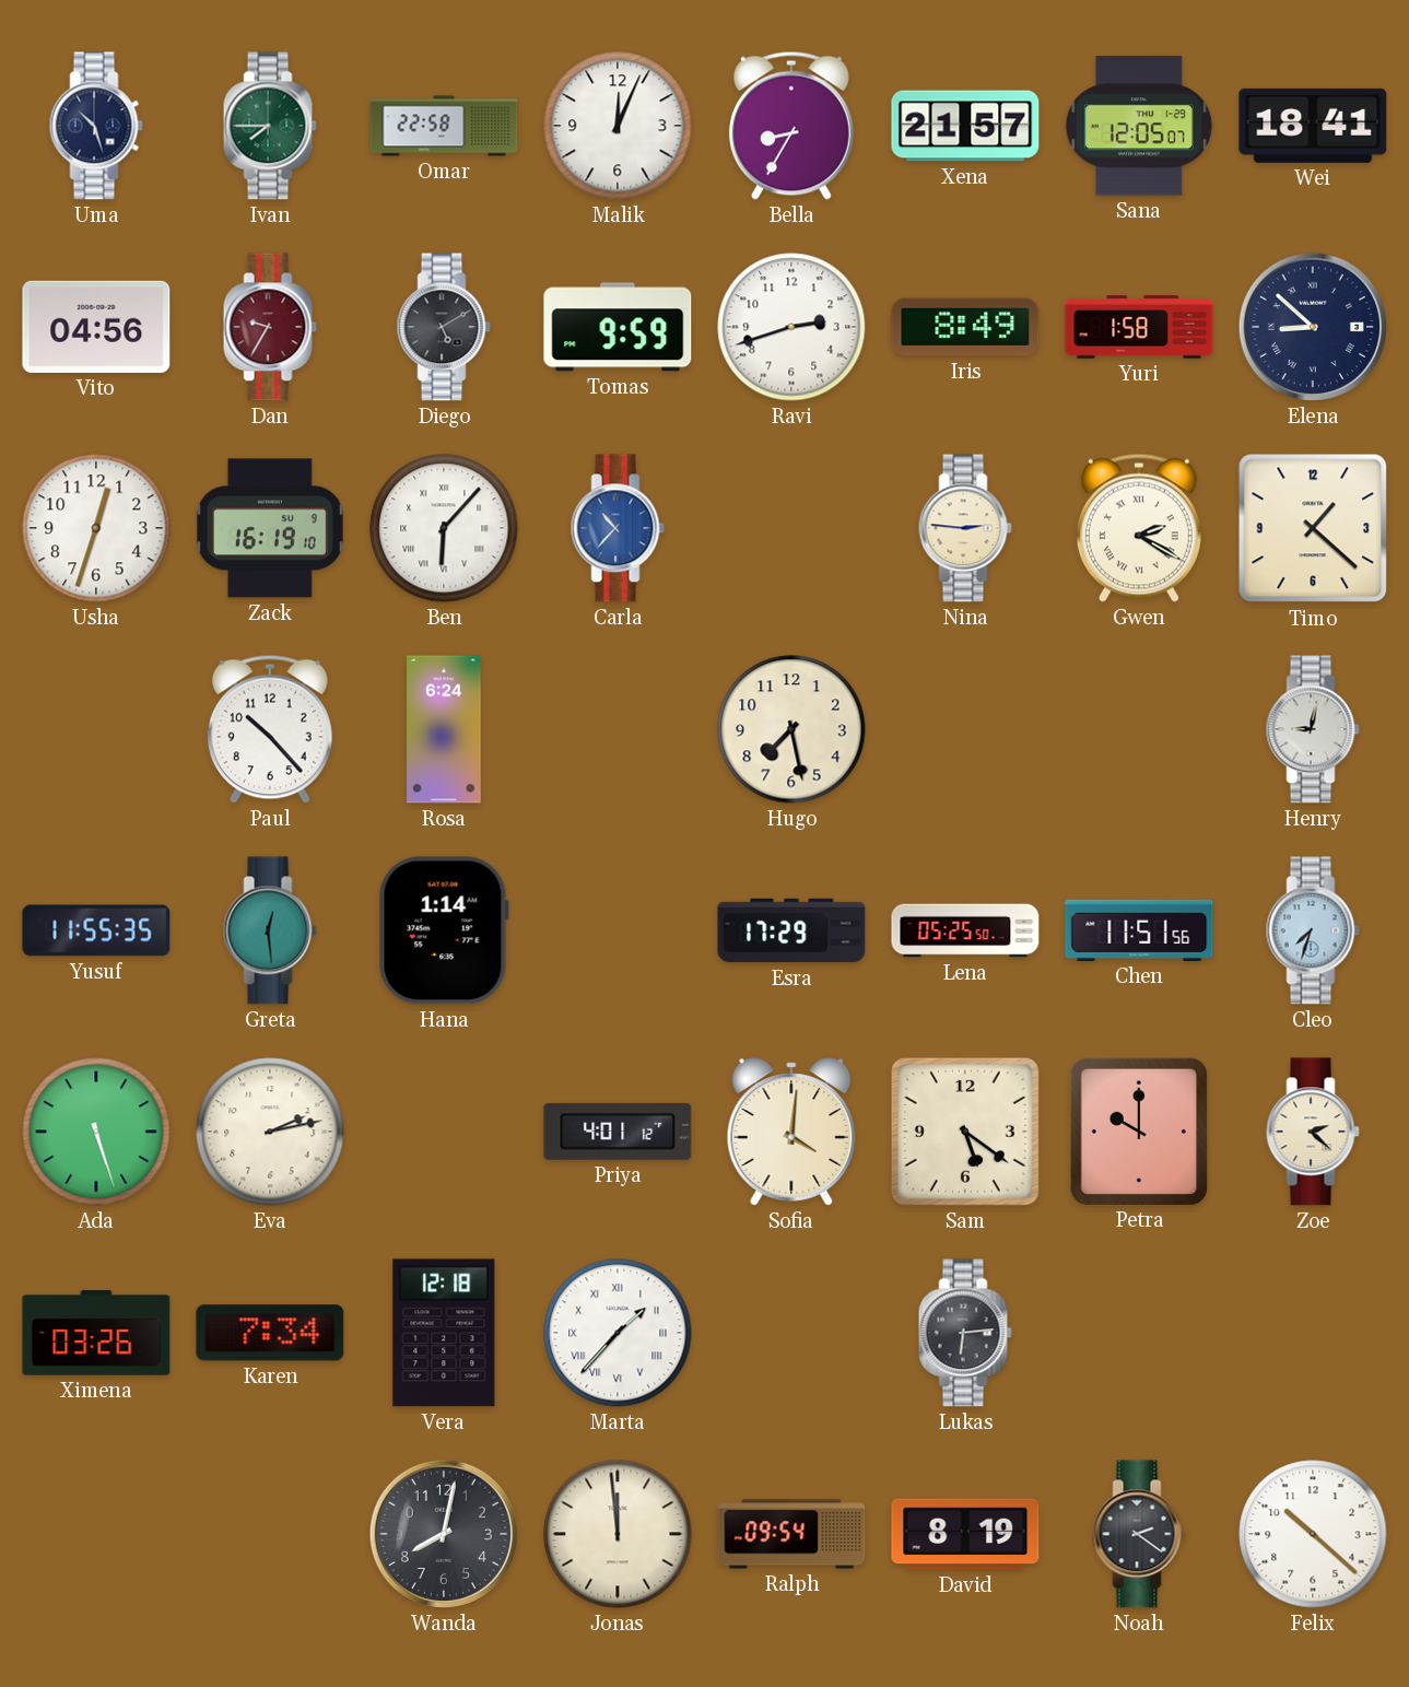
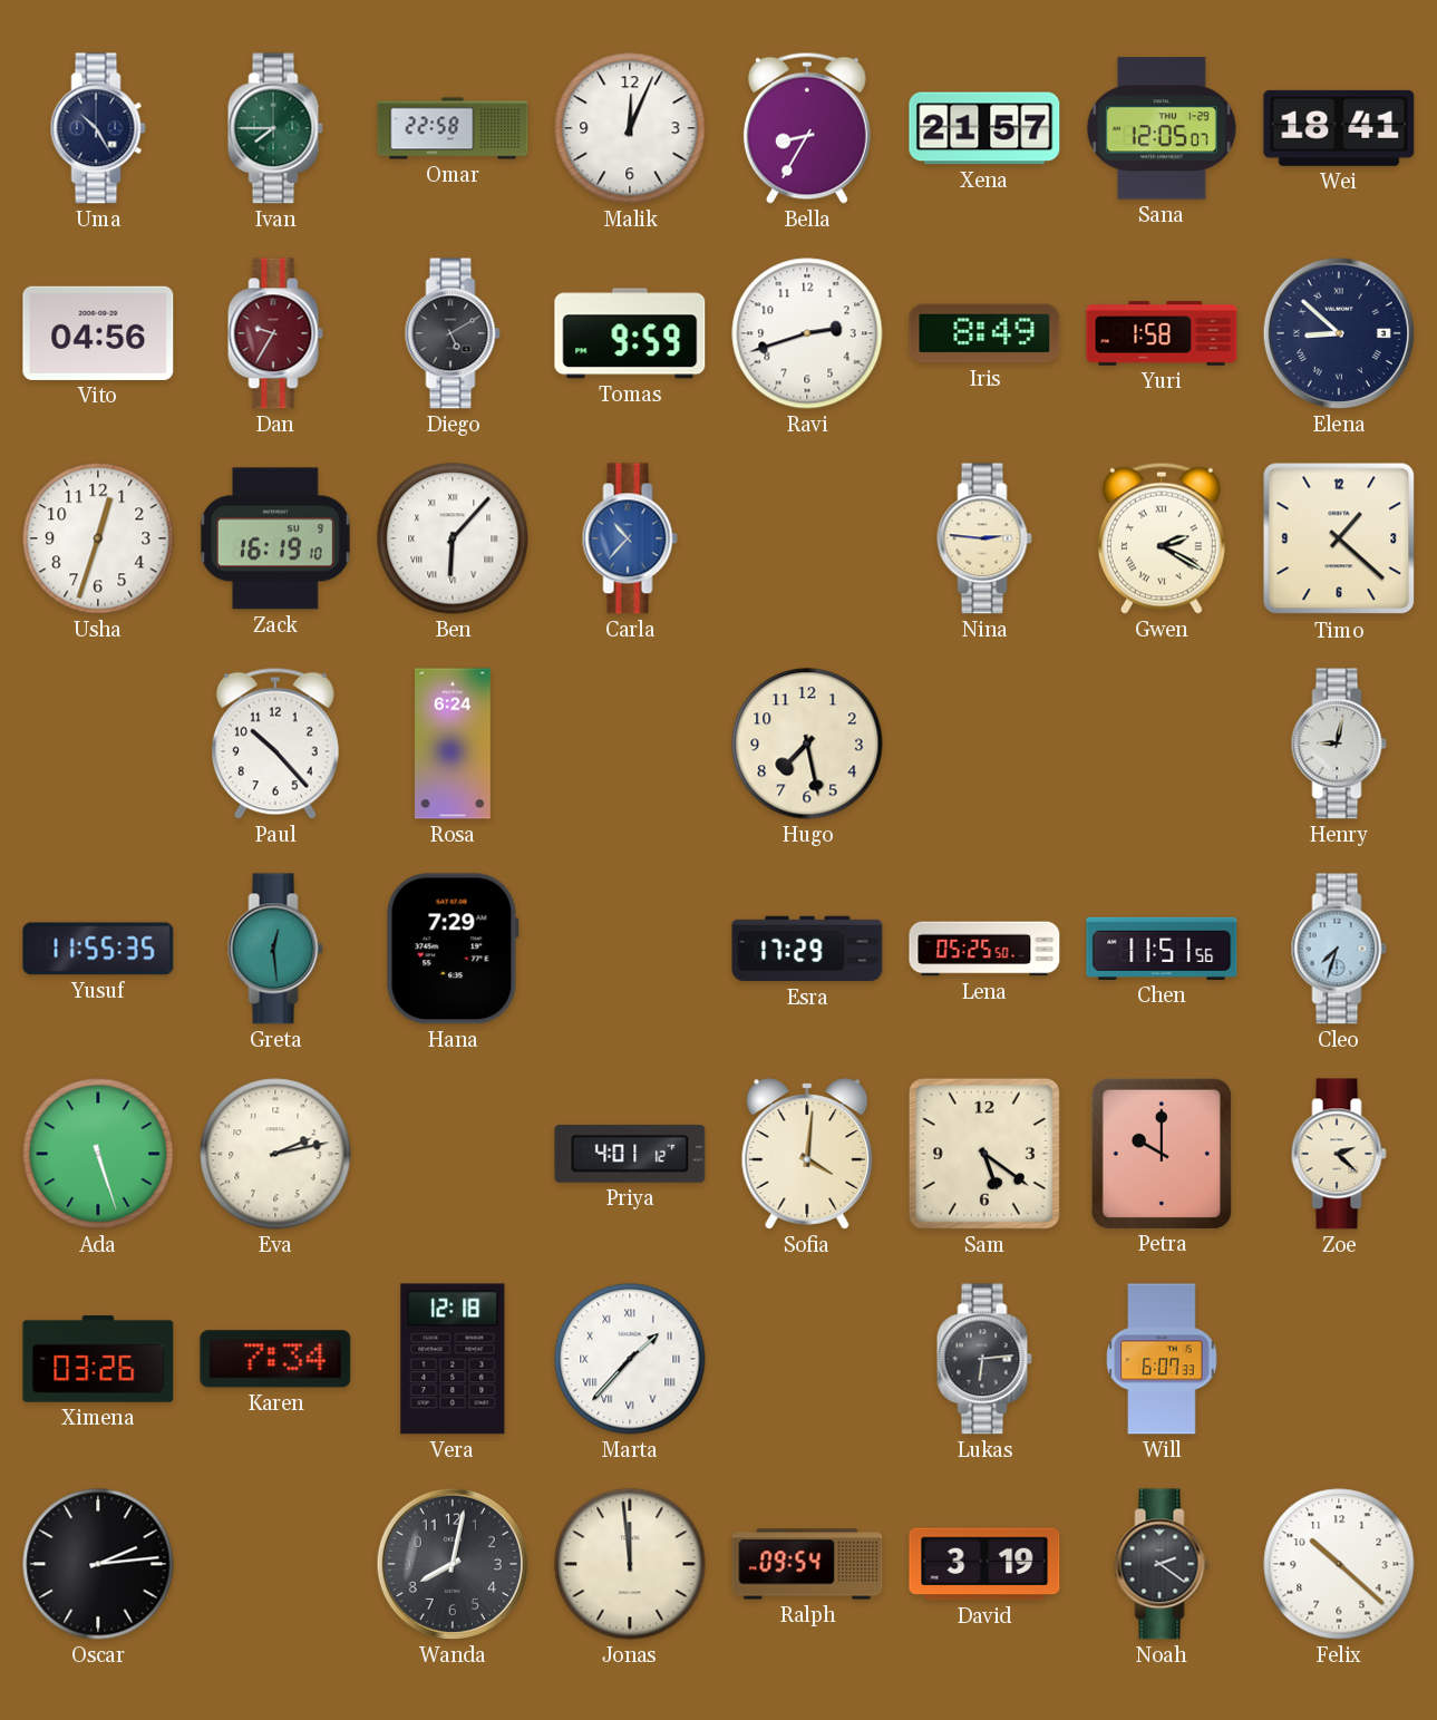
Uma: 10:27 -> 10:25
Hana: 1:14 -> 7:29
Will: none -> 6:07
Oscar: none -> 2:14
David: 8:19 -> 3:19
